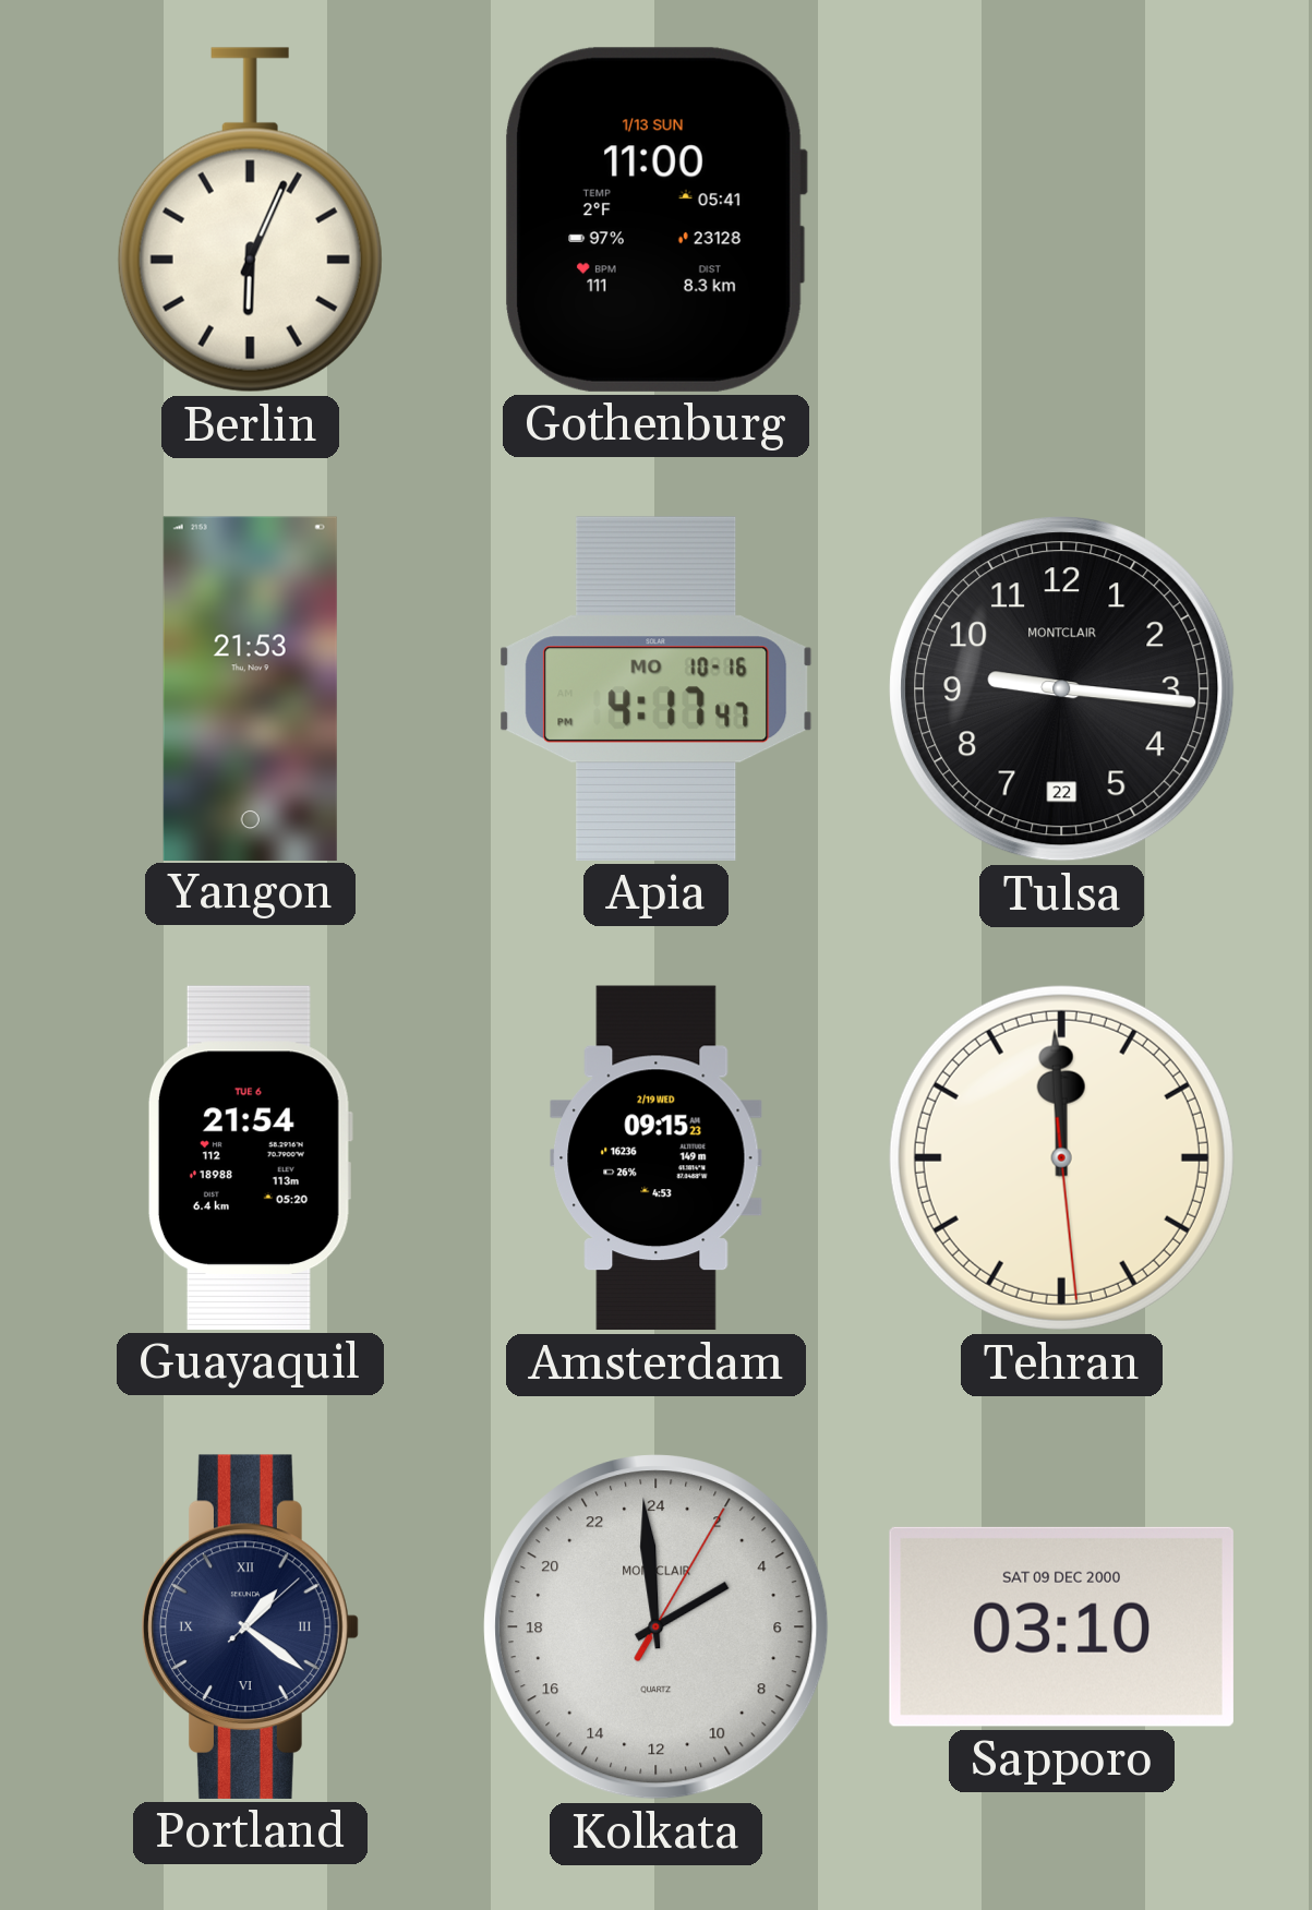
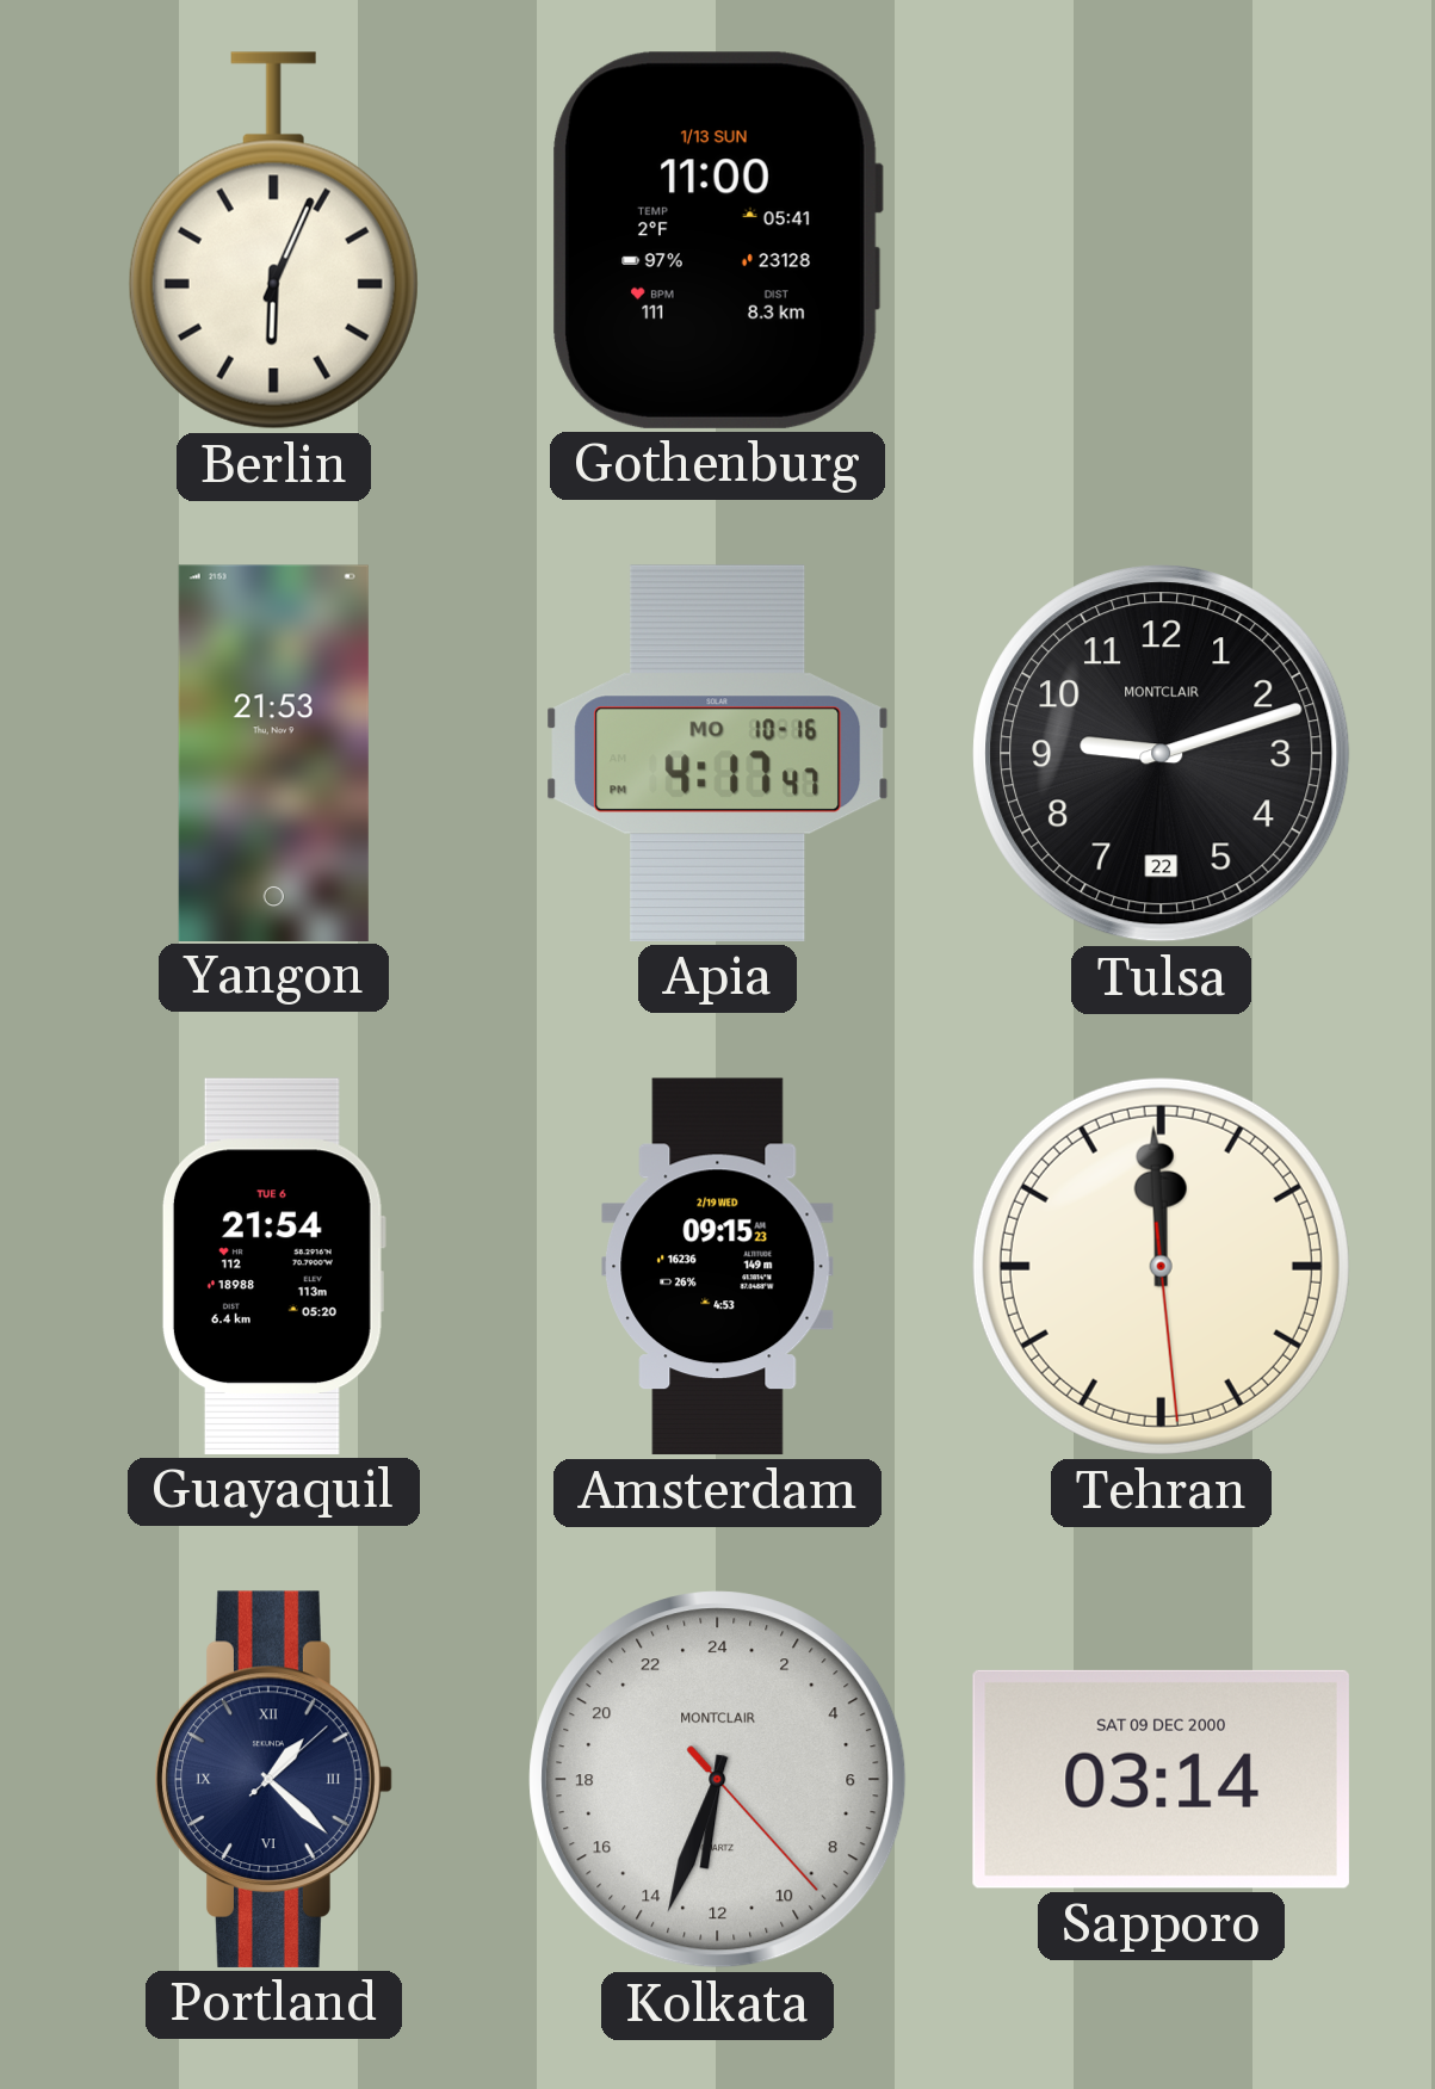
Tulsa: 9:16 -> 9:12
Portland: 1:21 -> 1:22
Kolkata: 3:59 -> 12:33
Sapporo: 03:10 -> 03:14
